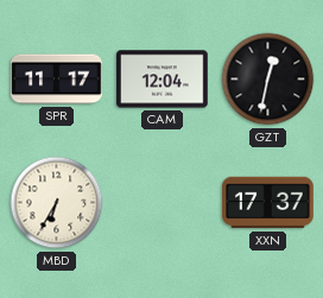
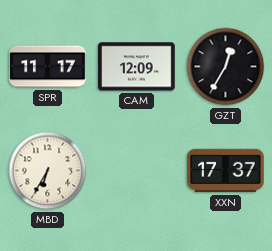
CAM: 12:04 -> 12:09
GZT: 12:32 -> 12:35
